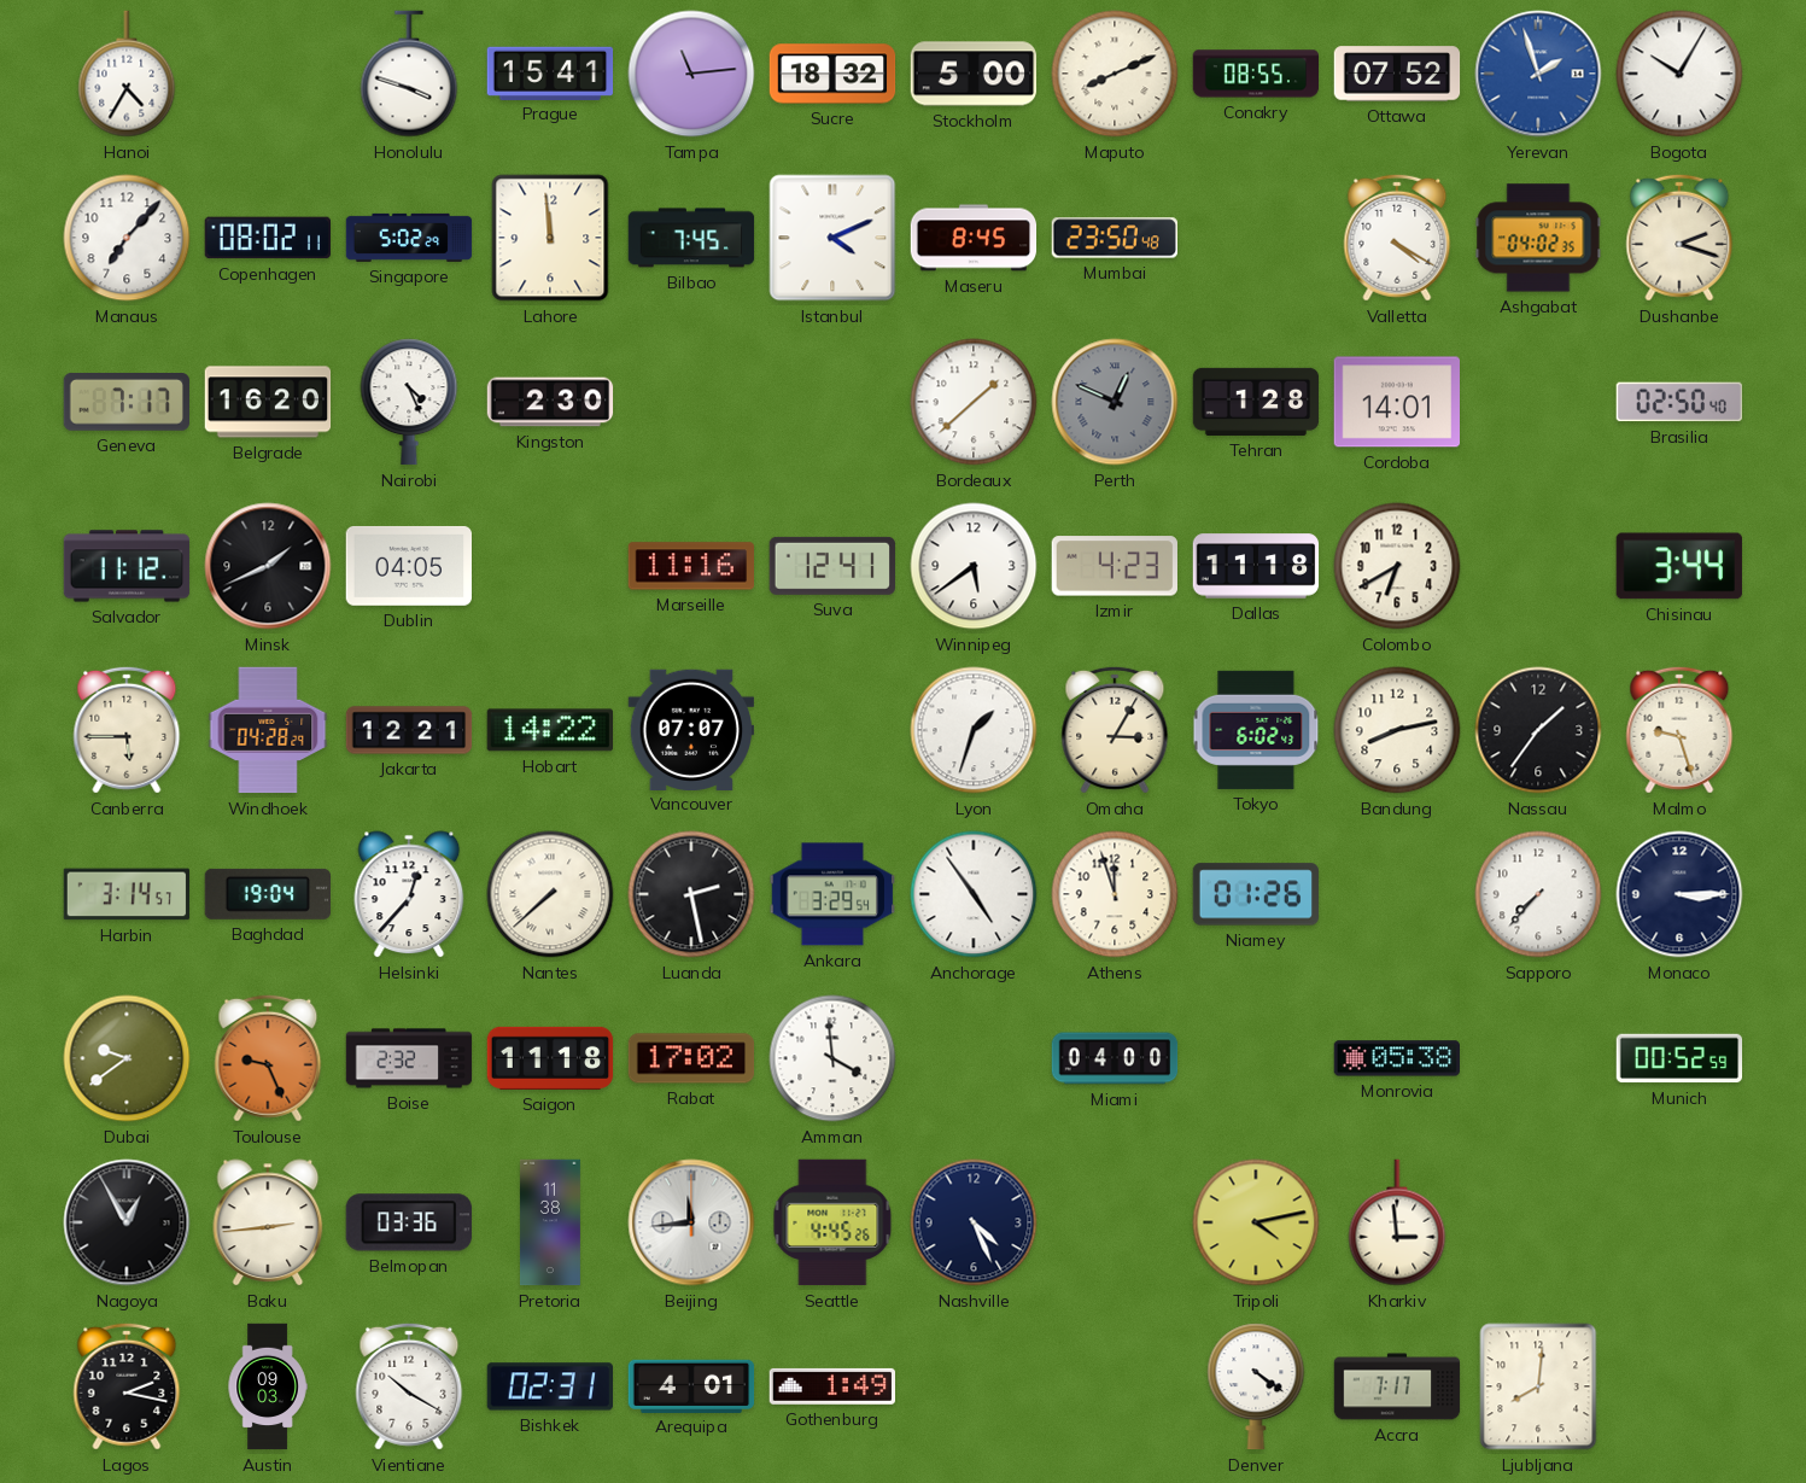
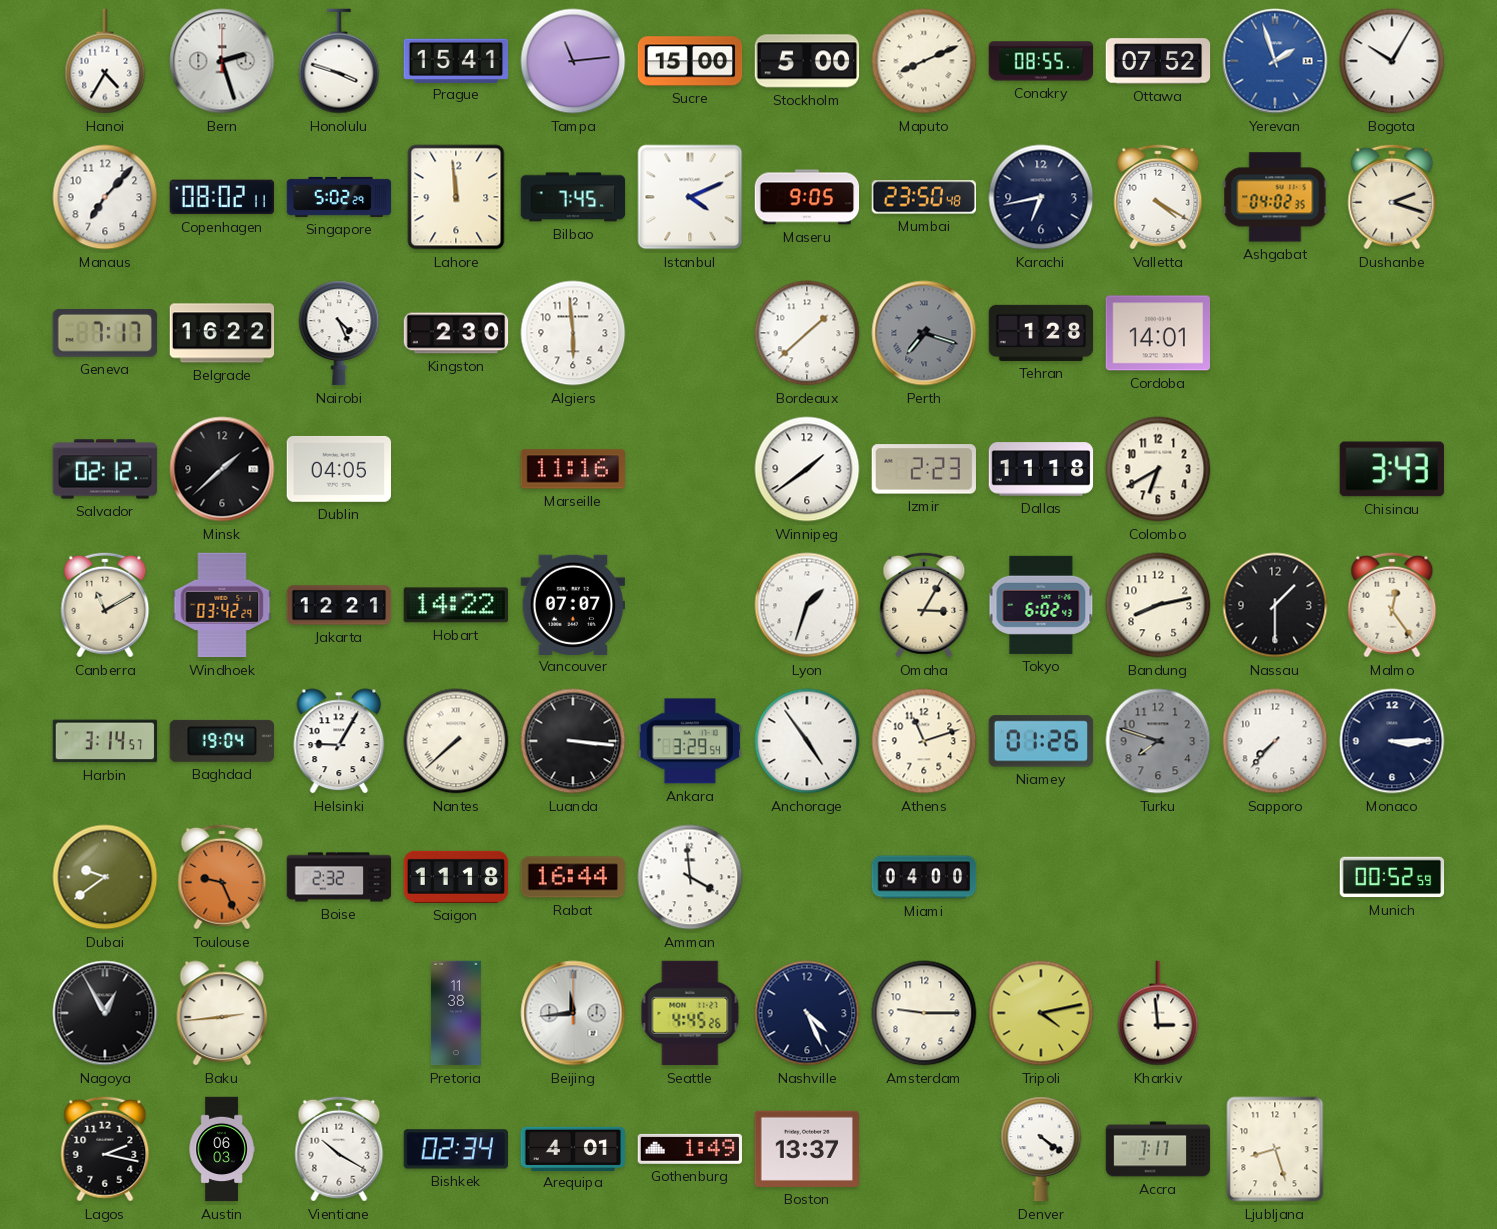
Bern: none -> 2:27
Sucre: 18:32 -> 15:00
Maseru: 8:45 -> 9:05
Karachi: none -> 6:43
Belgrade: 16:20 -> 16:22
Algiers: none -> 5:59
Perth: 12:49 -> 7:18
Brasilia: 02:50 -> none
Salvador: 11:12 -> 02:12
Minsk: 1:41 -> 1:38
Suva: 12:41 -> none
Winnipeg: 5:39 -> 1:39
Izmir: 4:23 -> 2:23
Chisinau: 3:44 -> 3:43
Canberra: 5:45 -> 11:10
Windhoek: 04:28 -> 03:42
Nassau: 1:36 -> 1:30
Malmo: 9:27 -> 12:24
Helsinki: 12:37 -> 9:05
Luanda: 2:28 -> 3:16
Athens: 11:57 -> 11:12
Turku: none -> 7:48
Rabat: 17:02 -> 16:44
Monrovia: 05:38 -> none
Belmopan: 03:36 -> none
Amsterdam: none -> 9:15
Austin: 09:03 -> 06:03
Bishkek: 02:31 -> 02:34
Boston: none -> 13:37
Ljubljana: 8:01 -> 8:27
